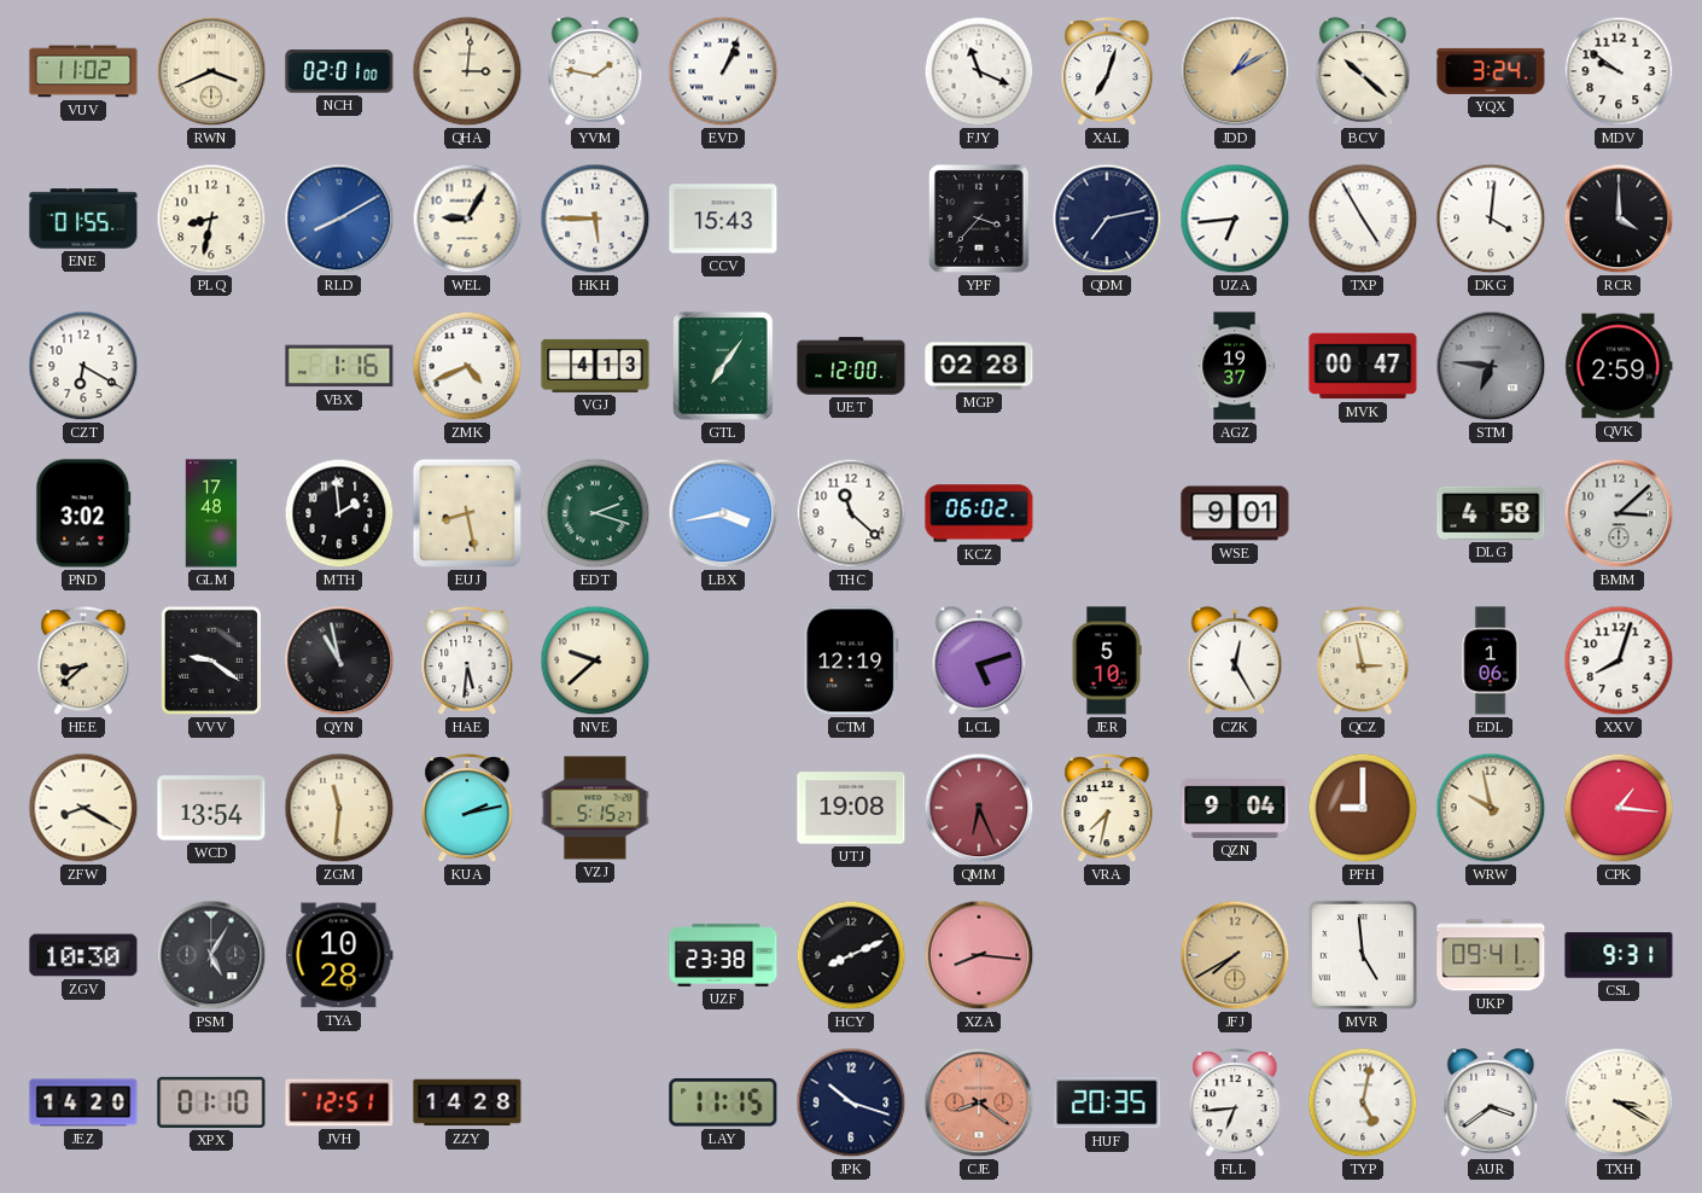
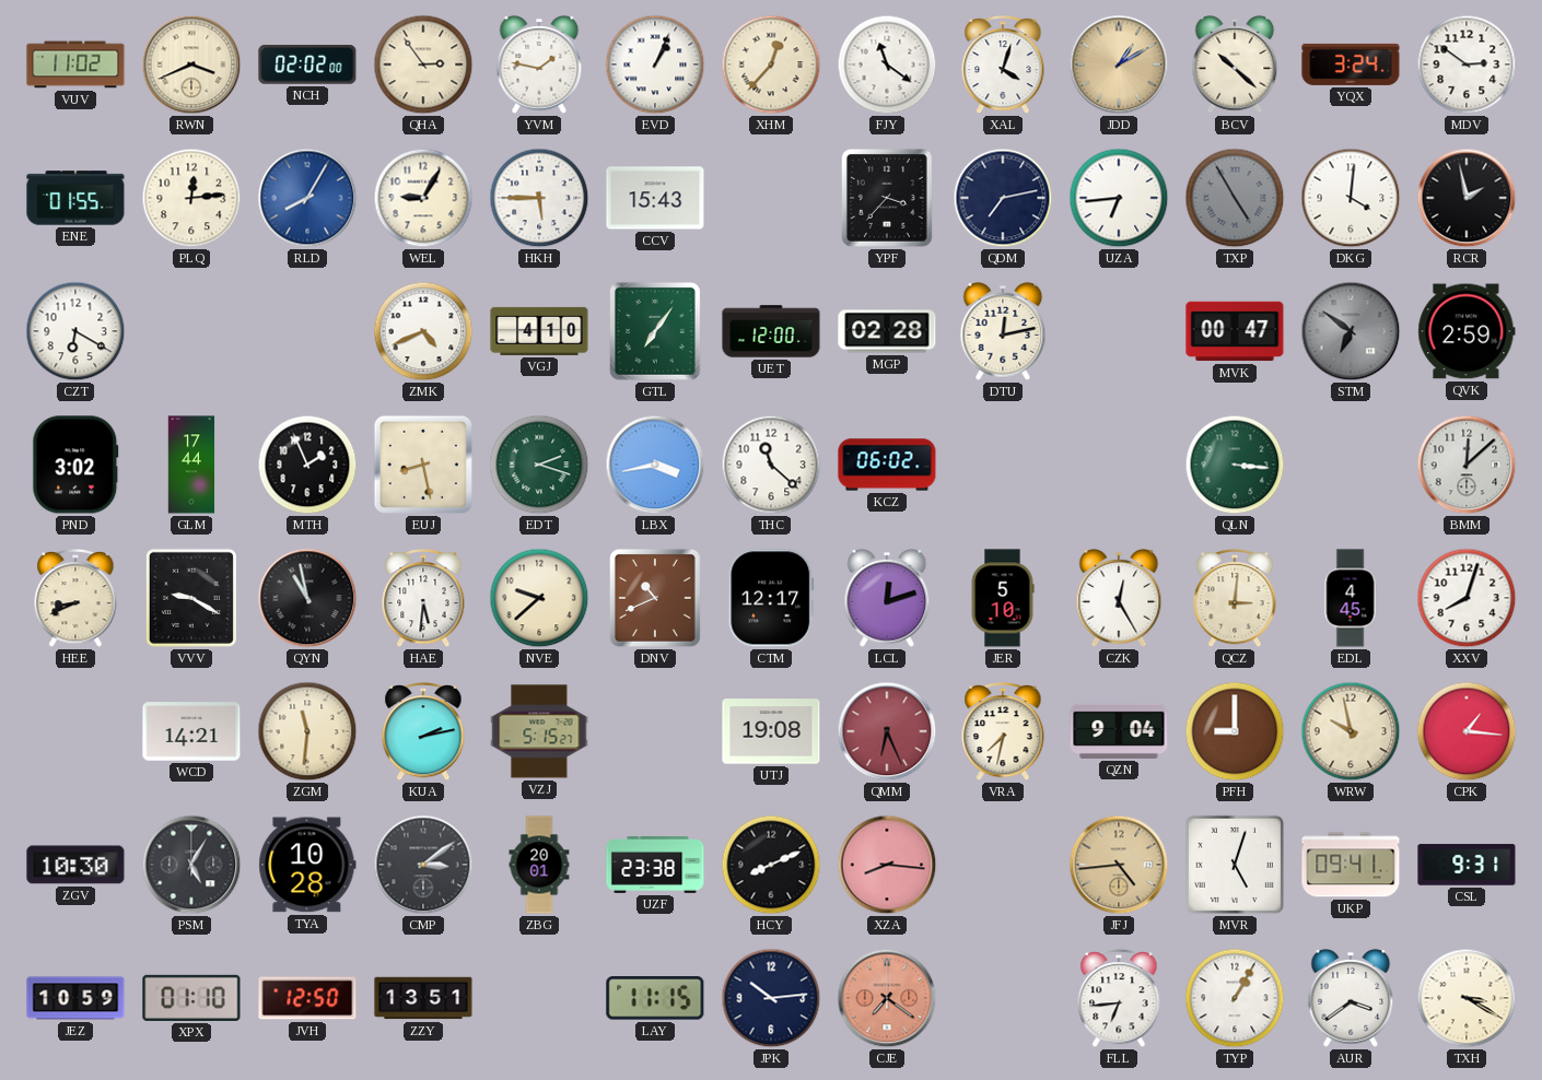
NCH: 02:01 -> 02:02
QHA: 3:01 -> 2:54
XHM: none -> 12:37
FJY: 11:19 -> 11:21
XAL: 7:03 -> 4:03
MDV: 9:51 -> 2:51
PLQ: 8:32 -> 12:14
RLD: 8:10 -> 8:05
TXP dial: white -> grey
RCR: 4:00 -> 1:58
VBX: 1:16 -> none
VGJ: 4:13 -> 4:10
DTU: none -> 12:13
AGZ: 19:37 -> none
STM: 6:46 -> 6:51
GLM: 17:48 -> 17:44
MTH: 1:59 -> 1:56
WSE: 9:01 -> none
QLN: none -> 3:16
DLG: 4:58 -> none
BMM: 3:08 -> 12:08
HEE: 8:38 -> 8:41
VVV: 9:21 -> 9:20
DNV: none -> 10:41
CTM: 12:19 -> 12:17
LCL: 5:12 -> 12:12
QCZ: 2:58 -> 3:01
EDL: 1:06 -> 4:45
ZFW: 8:20 -> none
WCD: 13:54 -> 14:21
CMP: none -> 3:09
ZBG: none -> 20:01
JFJ: 7:40 -> 4:44
MVR: 4:59 -> 5:03
JEZ: 14:20 -> 10:59
JVH: 12:51 -> 12:50
ZZY: 14:28 -> 13:51
JPK: 10:18 -> 10:14
CJE: 8:21 -> 7:21
HUF: 20:35 -> none
TYP: 5:02 -> 1:05
